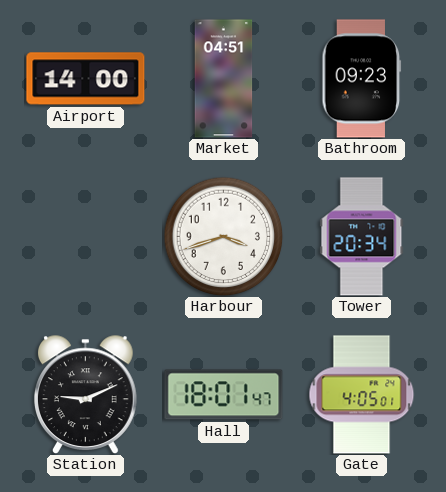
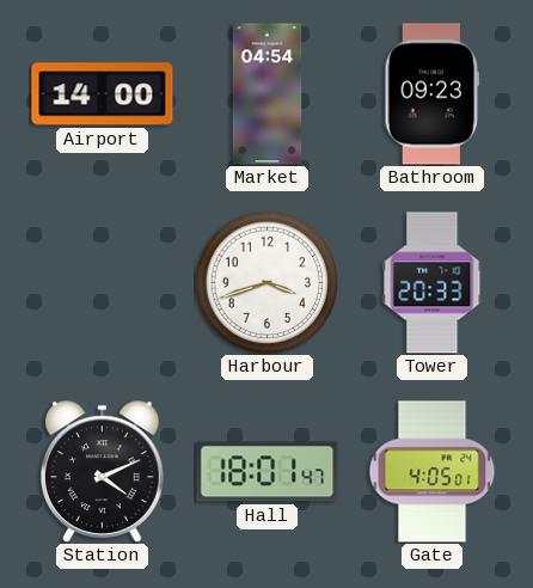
Market: 04:51 -> 04:54
Tower: 20:34 -> 20:33
Station: 9:11 -> 4:11
